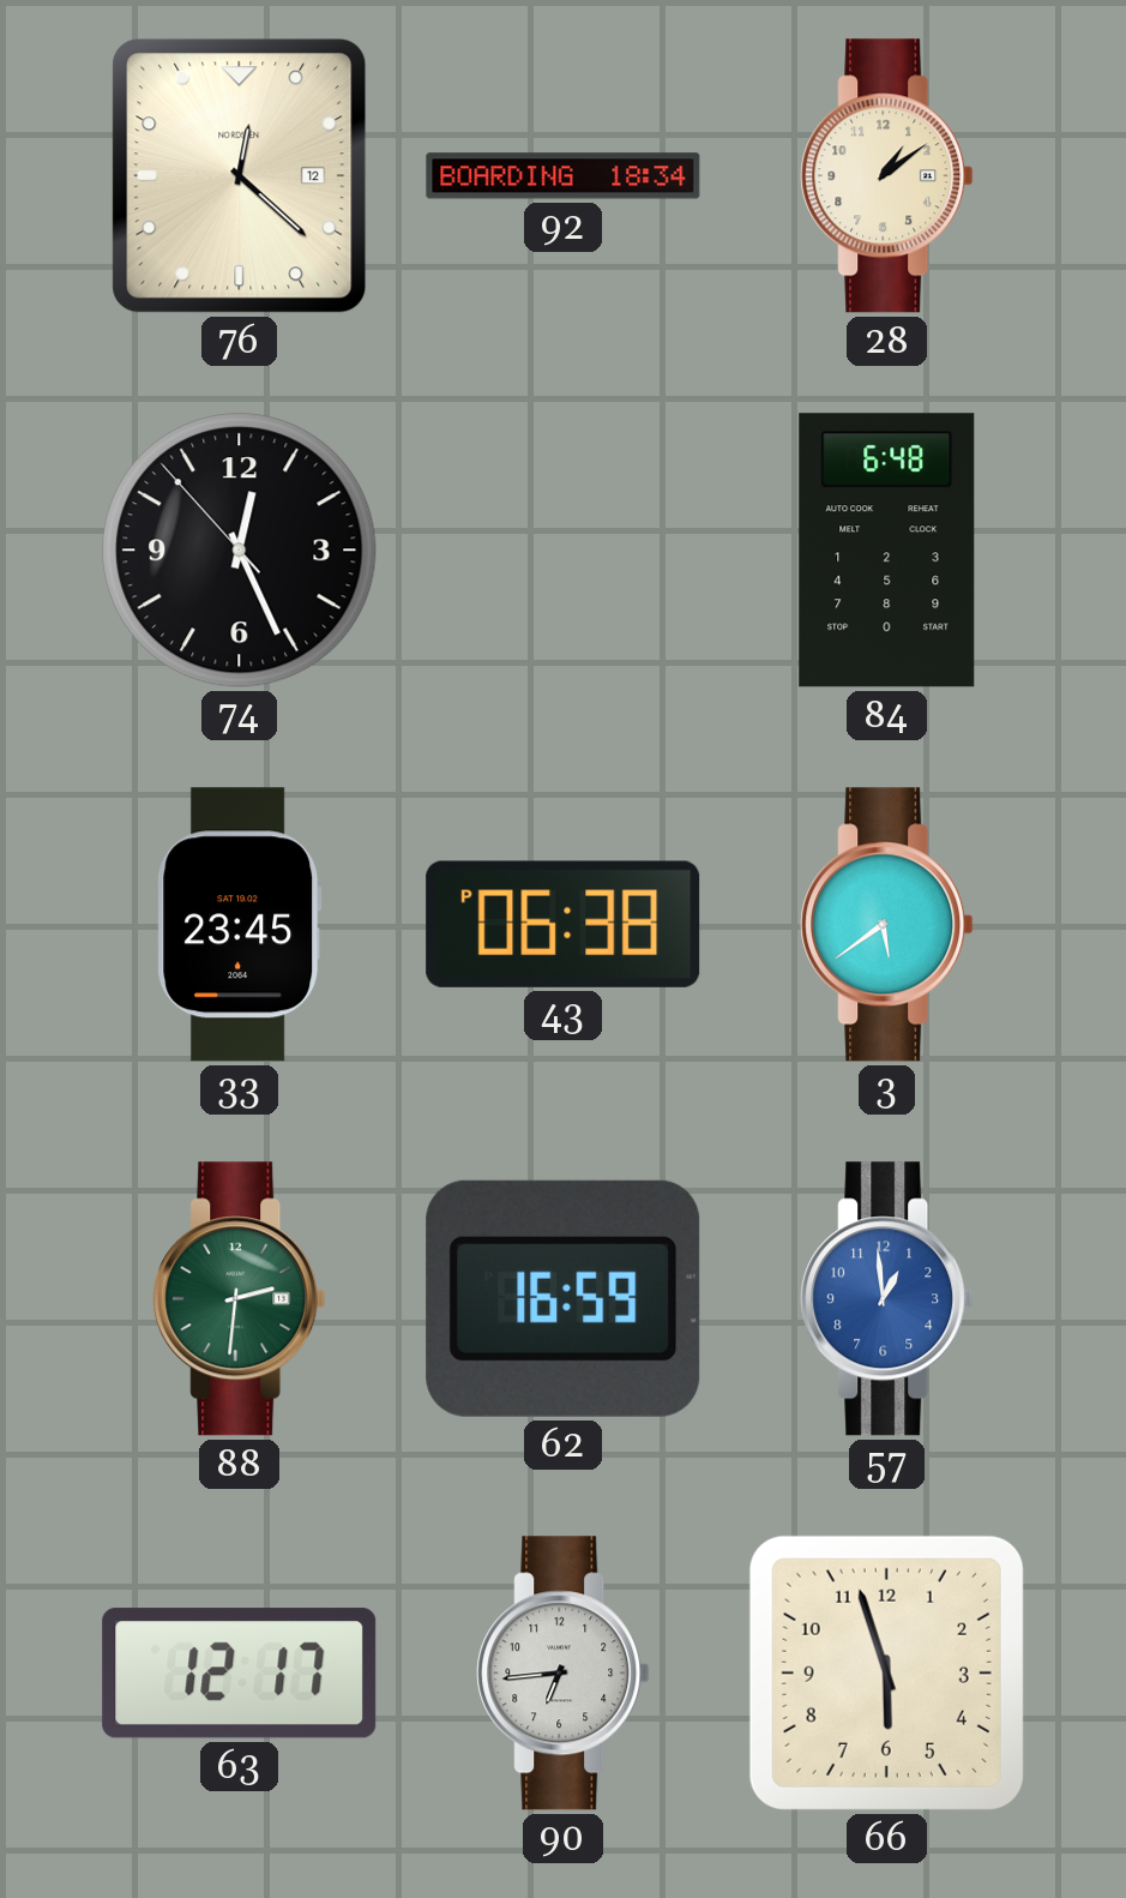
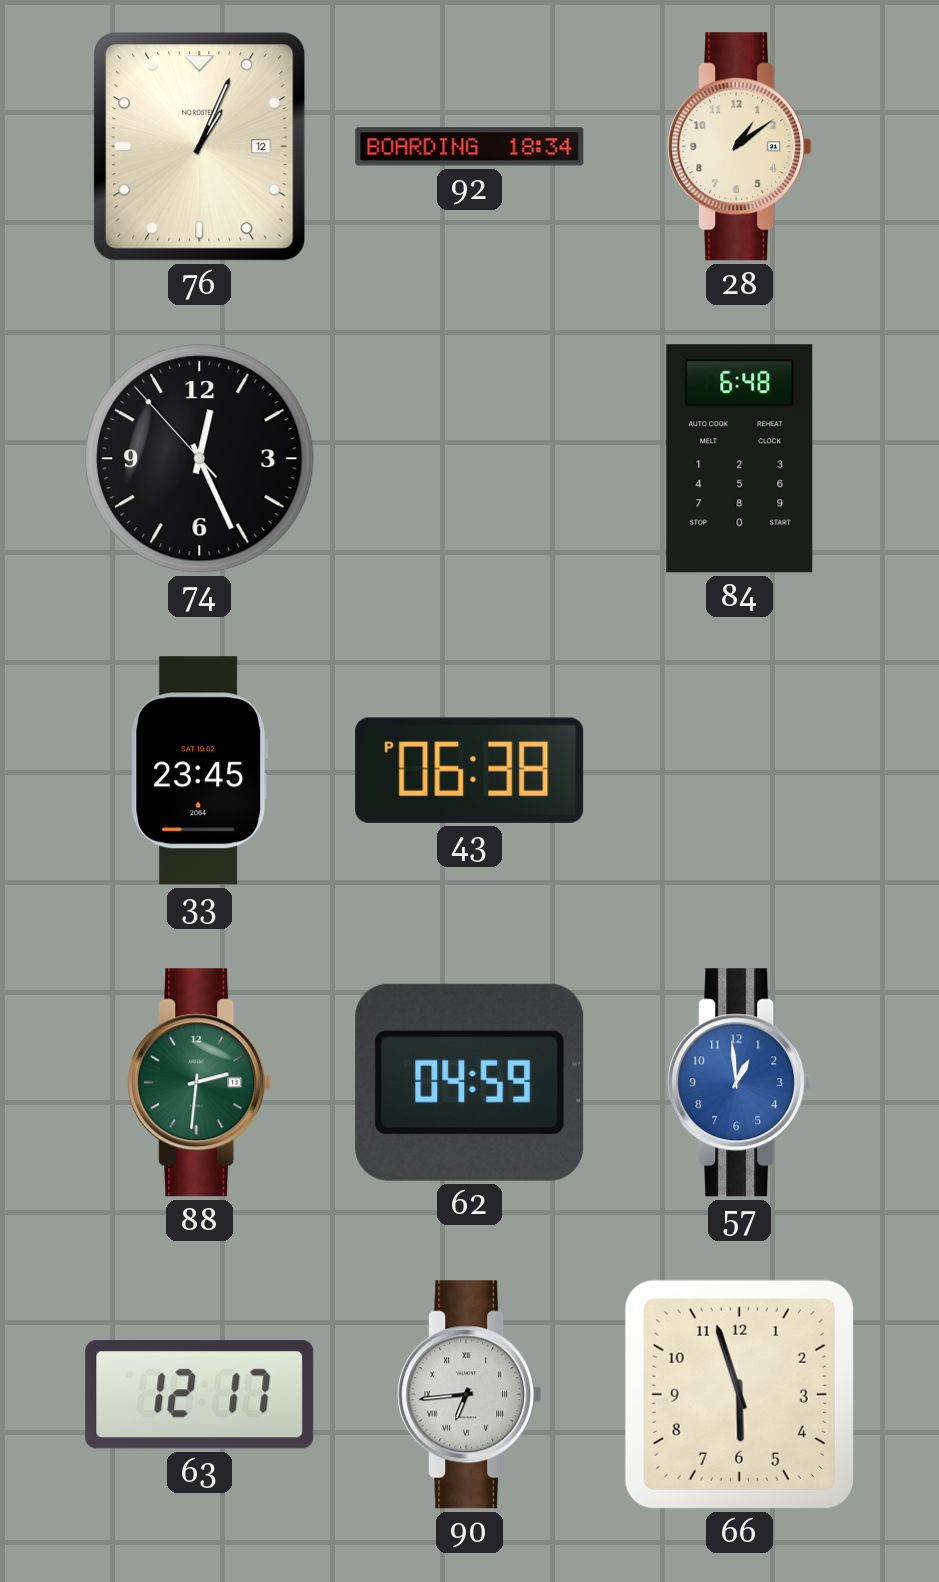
76: 12:22 -> 1:04
3: 5:39 -> none
62: 16:59 -> 04:59
90 numerals: Arabic -> Roman
